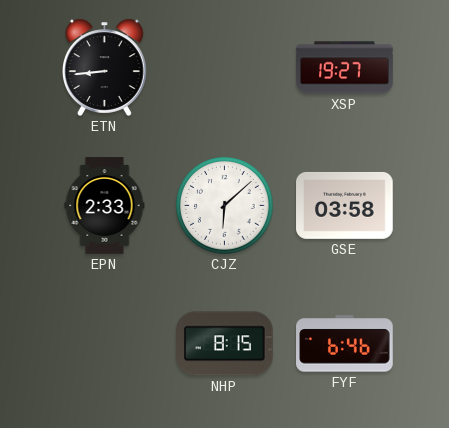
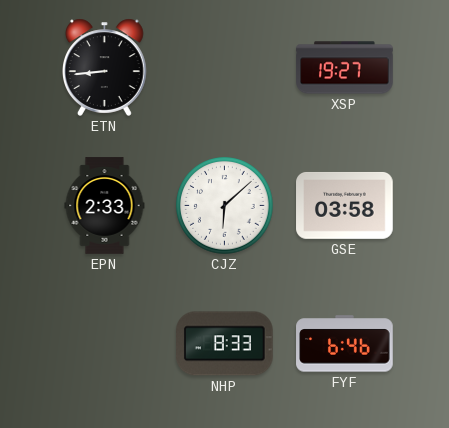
NHP: 8:15 -> 8:33
